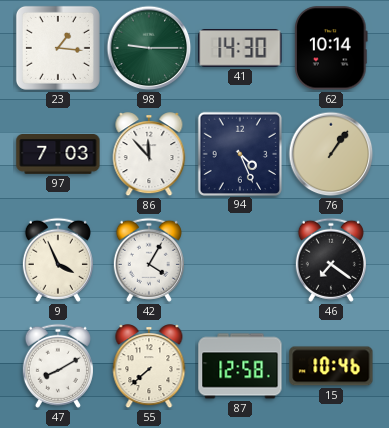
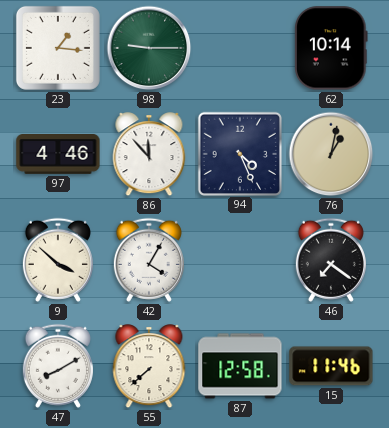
41: 14:30 -> none
97: 7:03 -> 4:46
76: 1:06 -> 1:02
9: 3:56 -> 3:52
15: 10:46 -> 11:46
